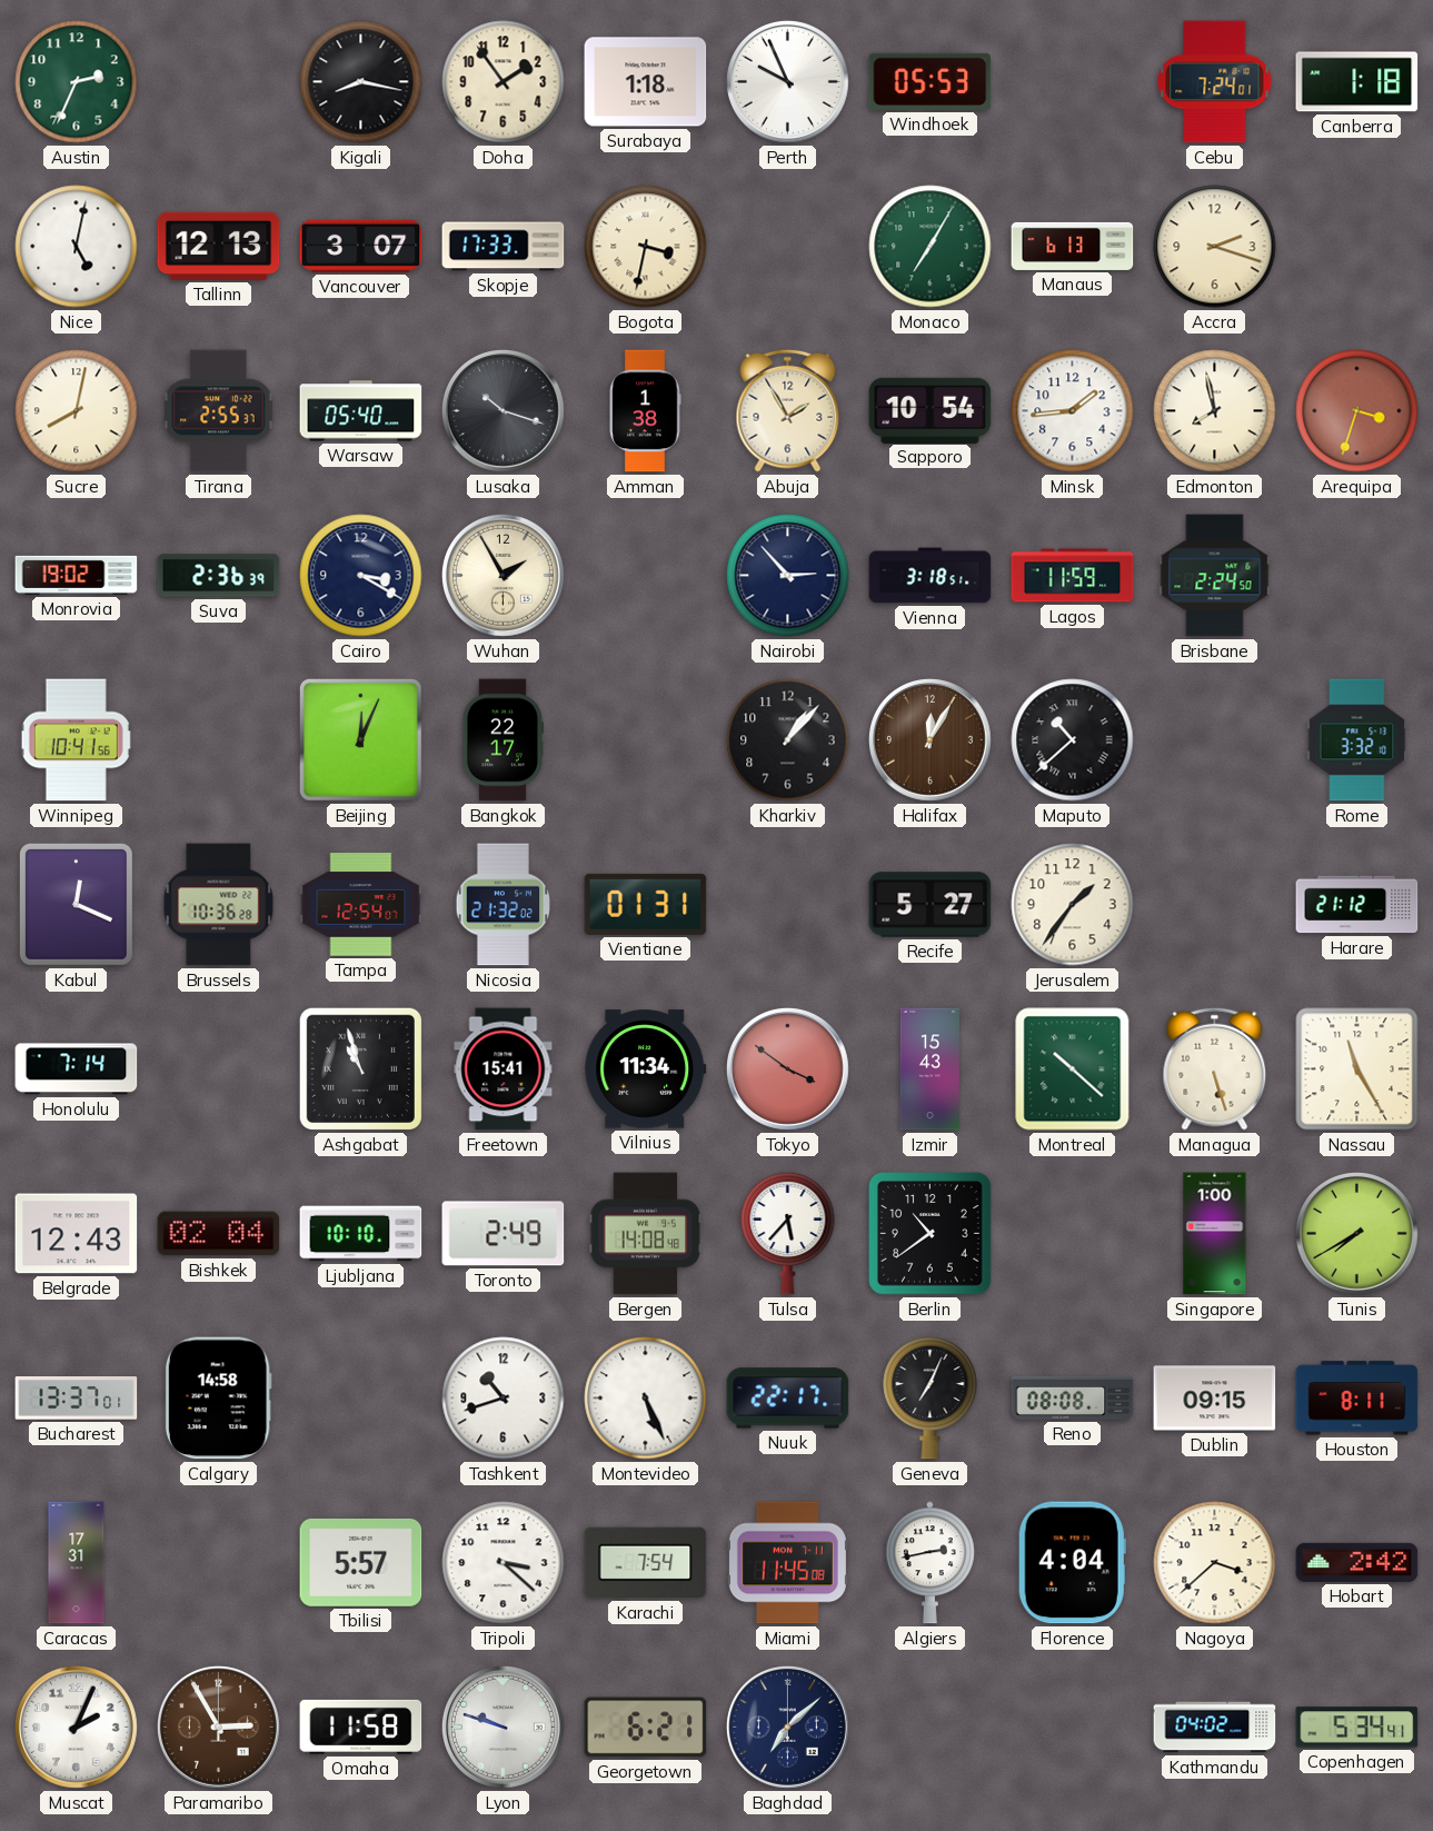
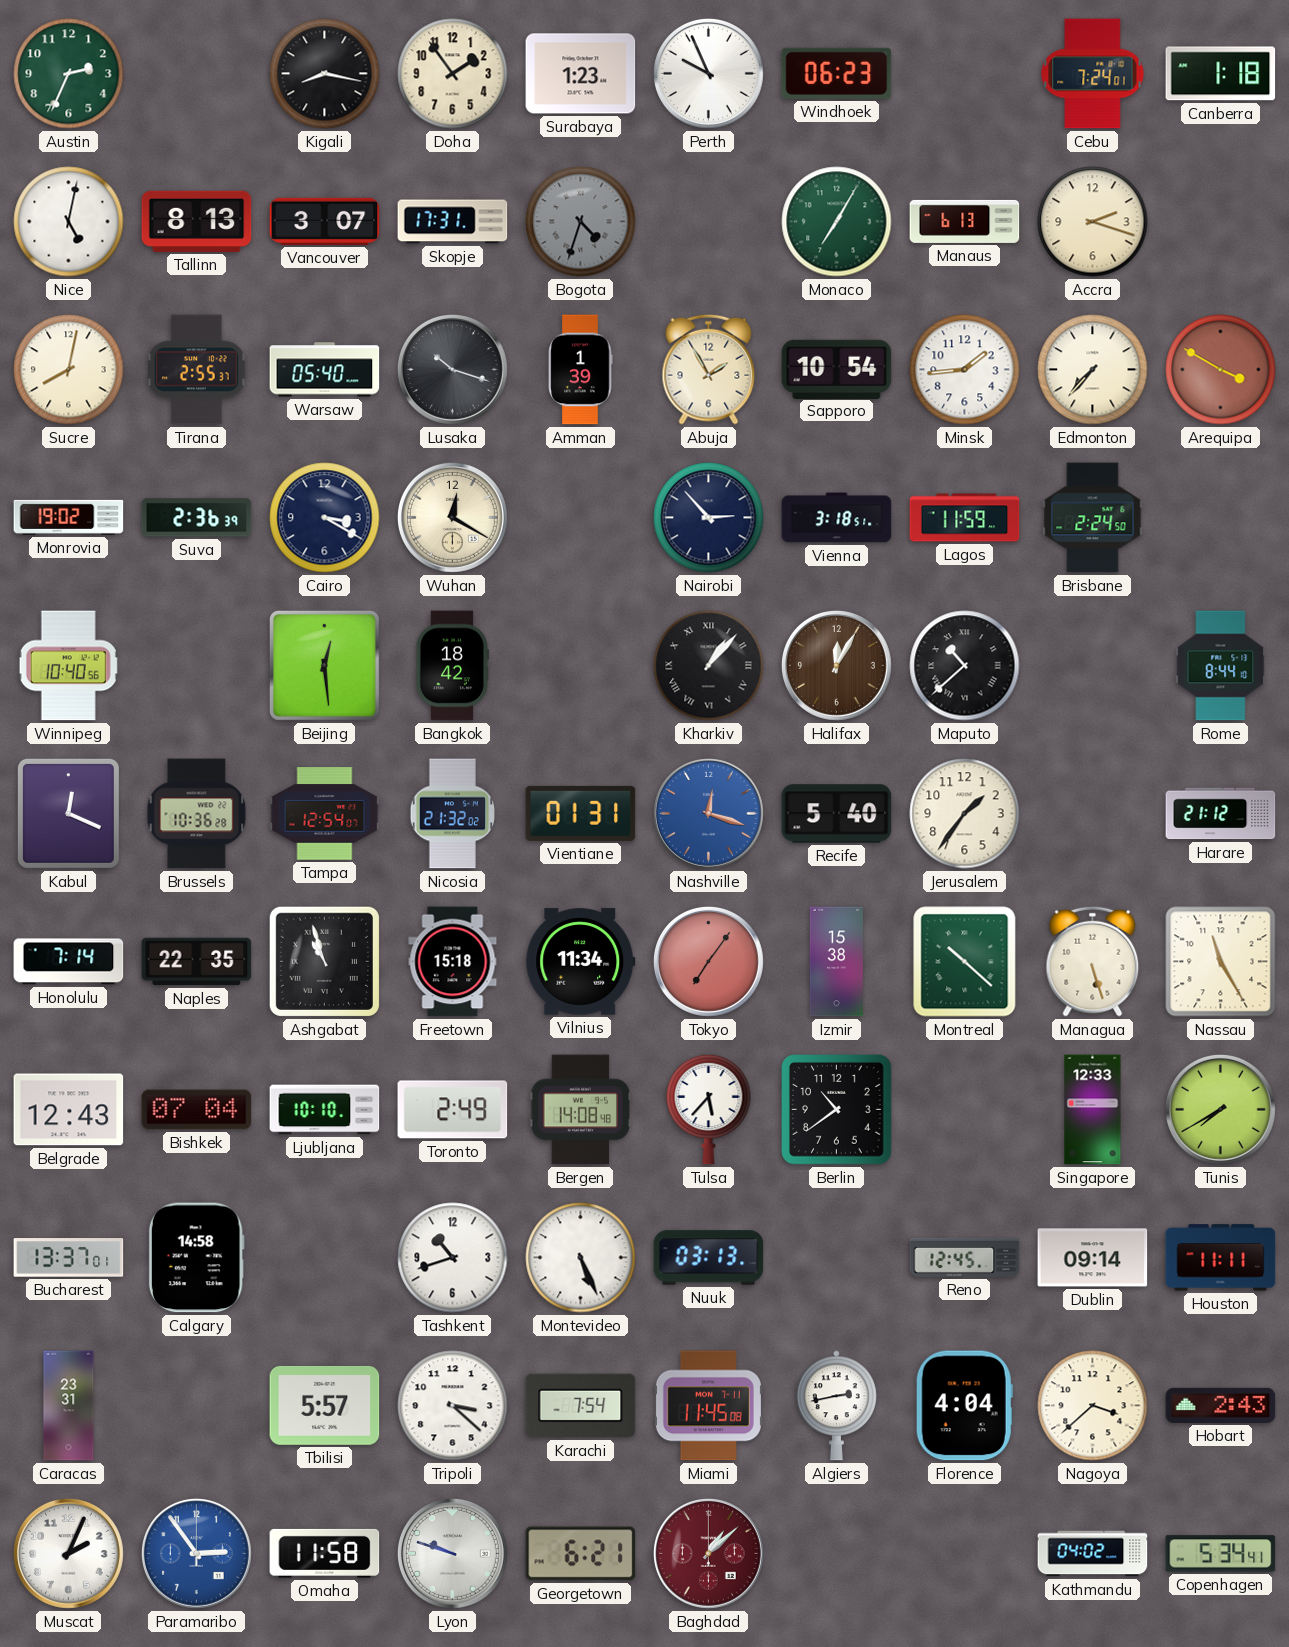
Surabaya: 1:18 -> 1:23
Windhoek: 05:53 -> 06:23
Tallinn: 12:13 -> 8:13
Skopje: 17:33 -> 17:31
Bogota: 3:32 -> 4:33
Bogota dial: cream -> grey
Amman: 1:38 -> 1:39
Edmonton: 7:58 -> 7:37
Arequipa: 3:33 -> 3:50
Wuhan: 1:55 -> 12:20
Winnipeg: 10:41 -> 10:40
Beijing: 12:04 -> 12:29
Bangkok: 22:17 -> 18:42
Kharkiv numerals: Arabic -> Roman
Rome: 3:32 -> 8:44
Nashville: none -> 12:18
Recife: 5:27 -> 5:40
Naples: none -> 22:35
Freetown: 15:41 -> 15:18
Tokyo: 3:51 -> 7:06
Izmir: 15:43 -> 15:38
Bishkek: 02:04 -> 07:04
Singapore: 1:00 -> 12:33
Nuuk: 22:17 -> 03:13
Geneva: 7:04 -> none
Reno: 08:08 -> 12:45
Dublin: 09:15 -> 09:14
Houston: 8:11 -> 11:11
Caracas: 17:31 -> 23:31
Hobart: 2:42 -> 2:43
Paramaribo: 2:55 -> 2:54
Paramaribo dial: brown -> blue
Baghdad: 7:08 -> 1:08
Baghdad dial: navy -> burgundy
